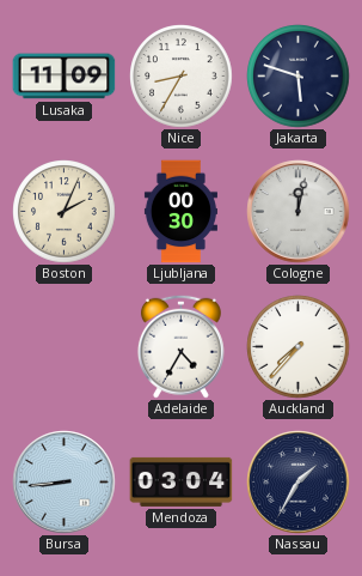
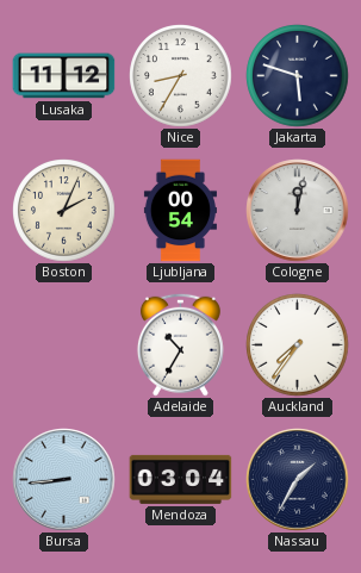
Lusaka: 11:09 -> 11:12
Ljubljana: 00:30 -> 00:54
Adelaide: 4:35 -> 10:35
Auckland: 7:37 -> 7:36
